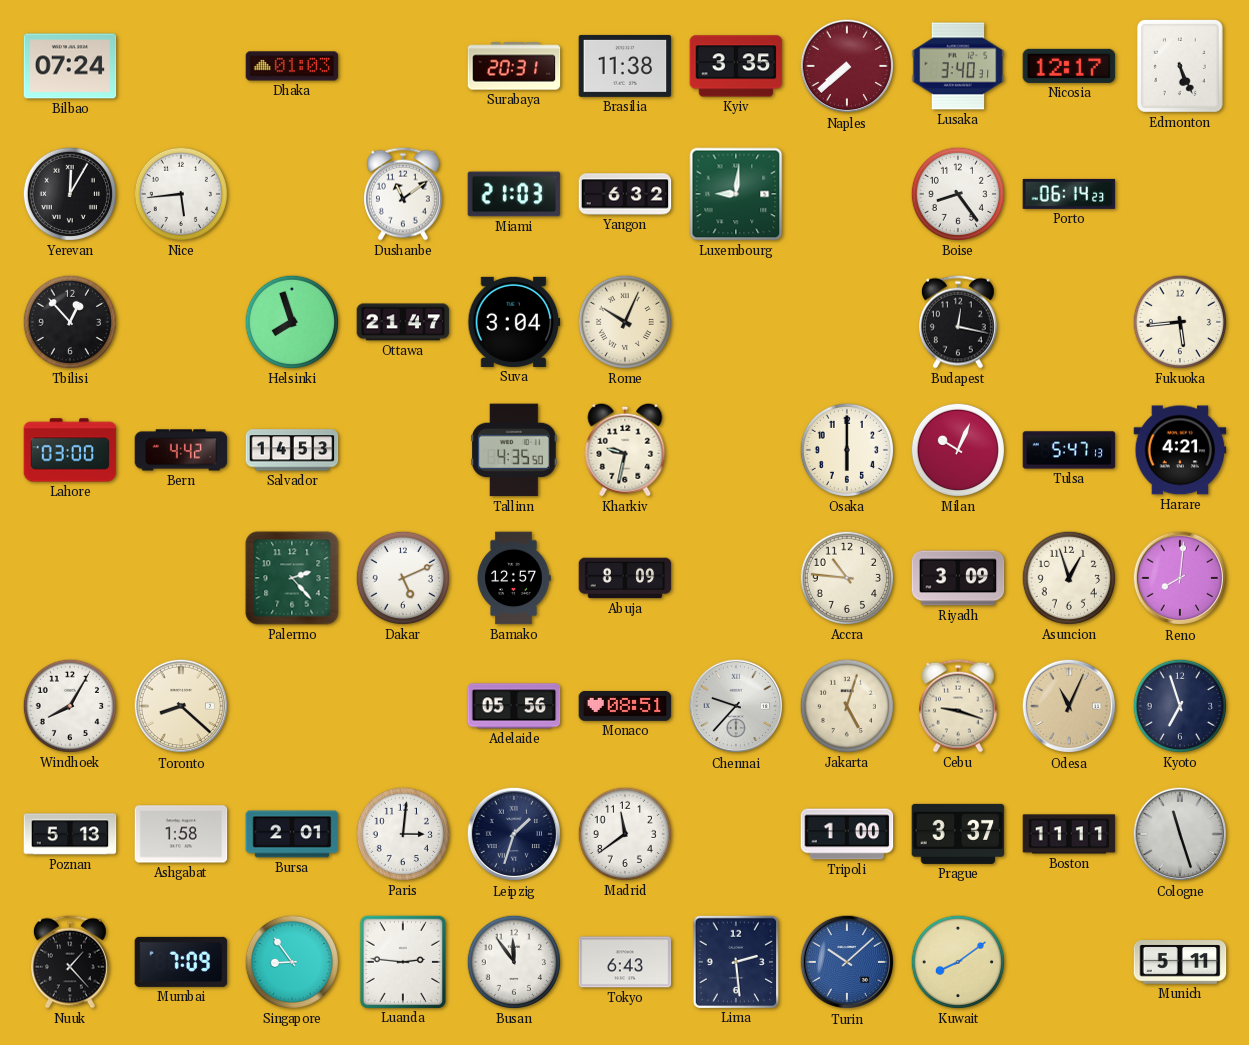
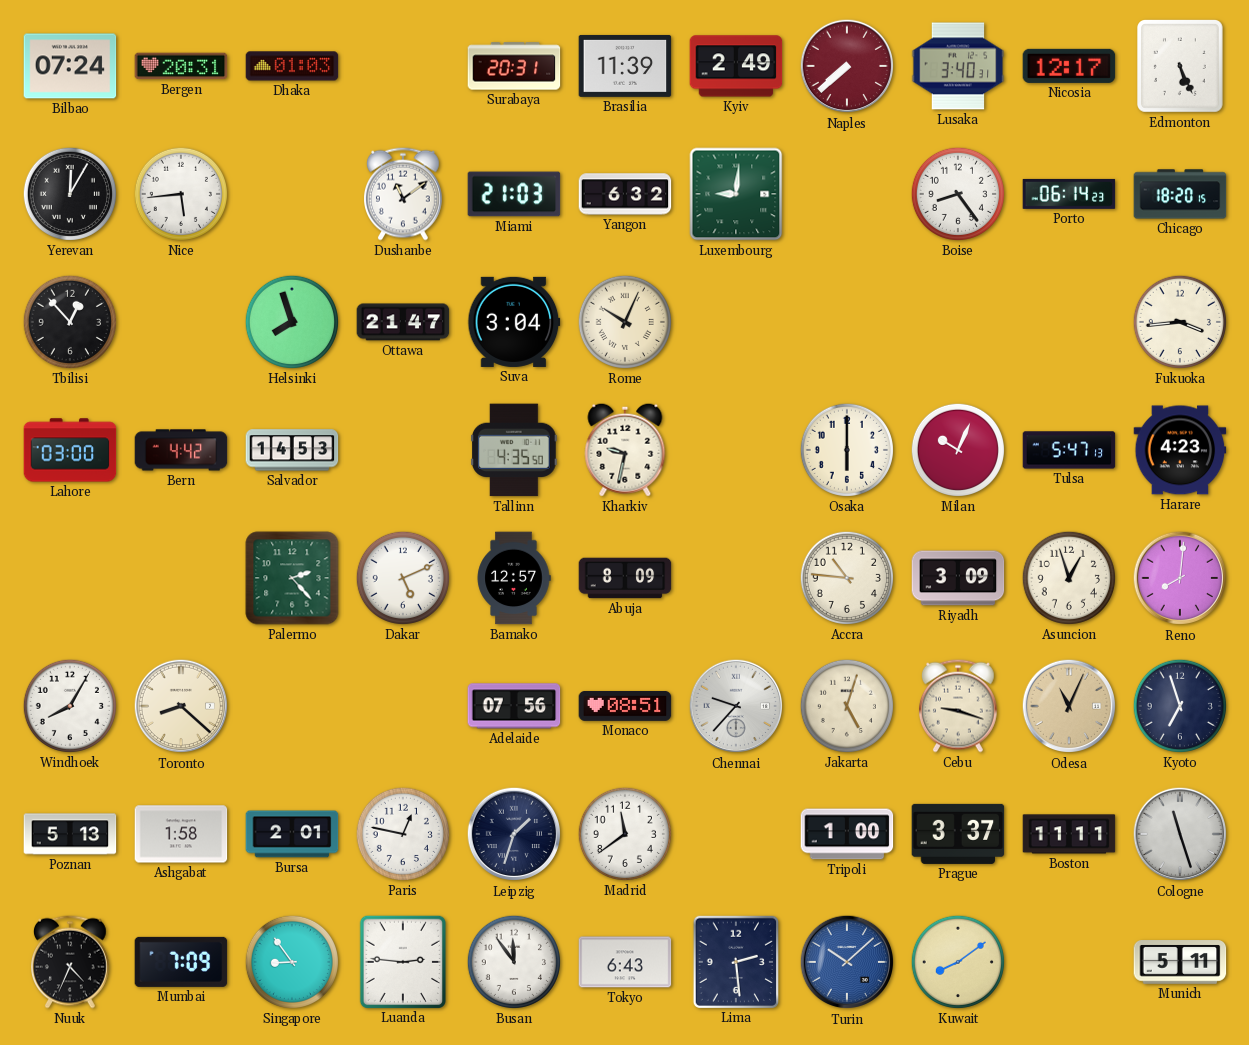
Bergen: none -> 20:31
Brasilia: 11:38 -> 11:39
Kyiv: 3:35 -> 2:49
Chicago: none -> 18:20
Budapest: 12:17 -> none
Fukuoka: 5:44 -> 3:44
Harare: 4:21 -> 4:23
Adelaide: 05:56 -> 07:56
Paris: 3:01 -> 12:47
Nuuk: 1:23 -> 4:34
